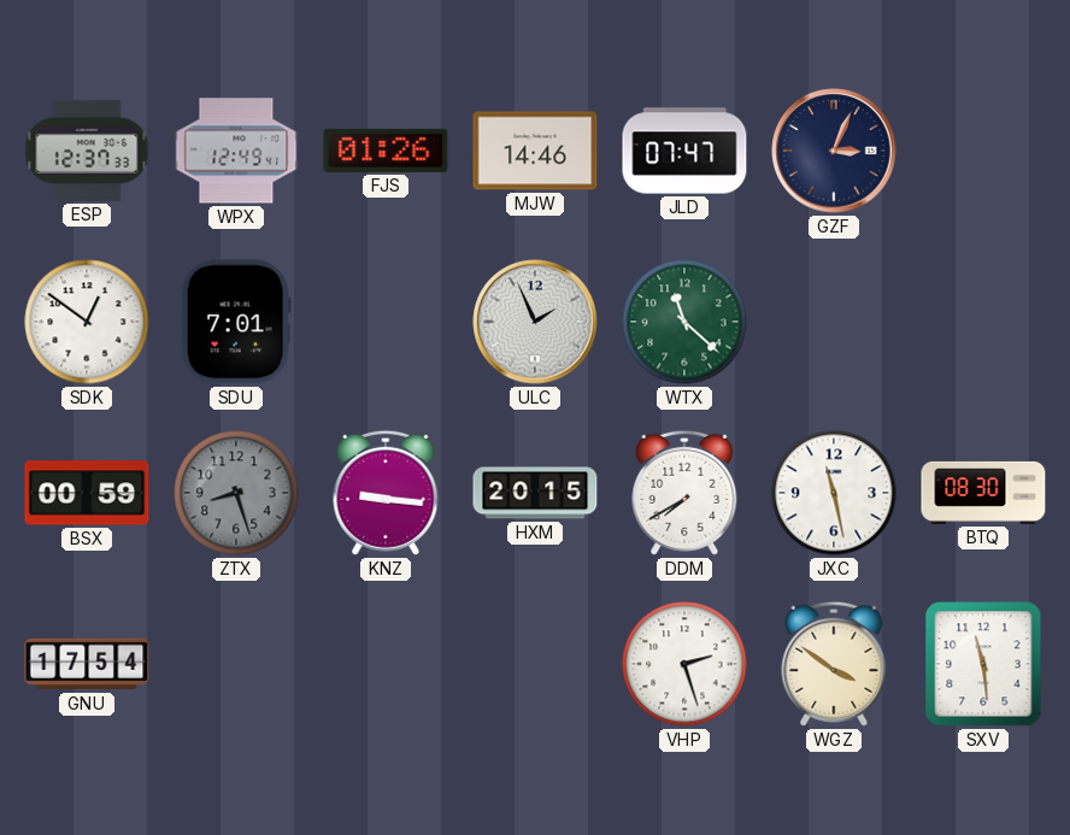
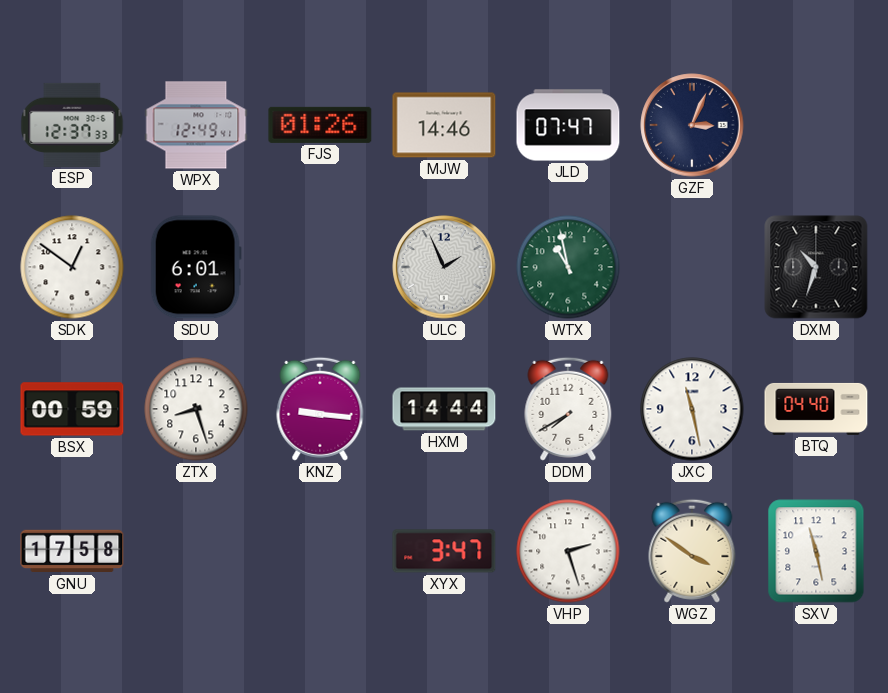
SDU: 7:01 -> 6:01
WTX: 11:22 -> 10:58
DXM: none -> 10:33
ZTX dial: grey -> white
HXM: 20:15 -> 14:44
BTQ: 08:30 -> 04:40
GNU: 17:54 -> 17:58
XYX: none -> 3:47
SXV: 11:29 -> 11:28
